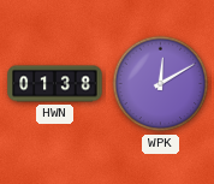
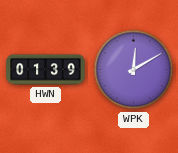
HWN: 01:38 -> 01:39
